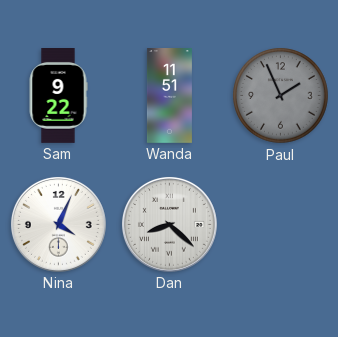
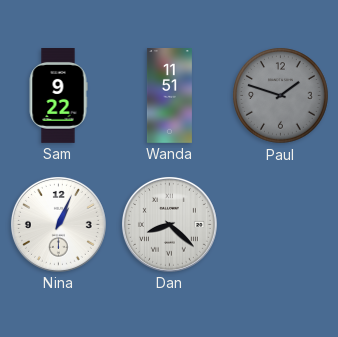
Paul: 1:56 -> 1:48
Nina: 4:04 -> 1:04
